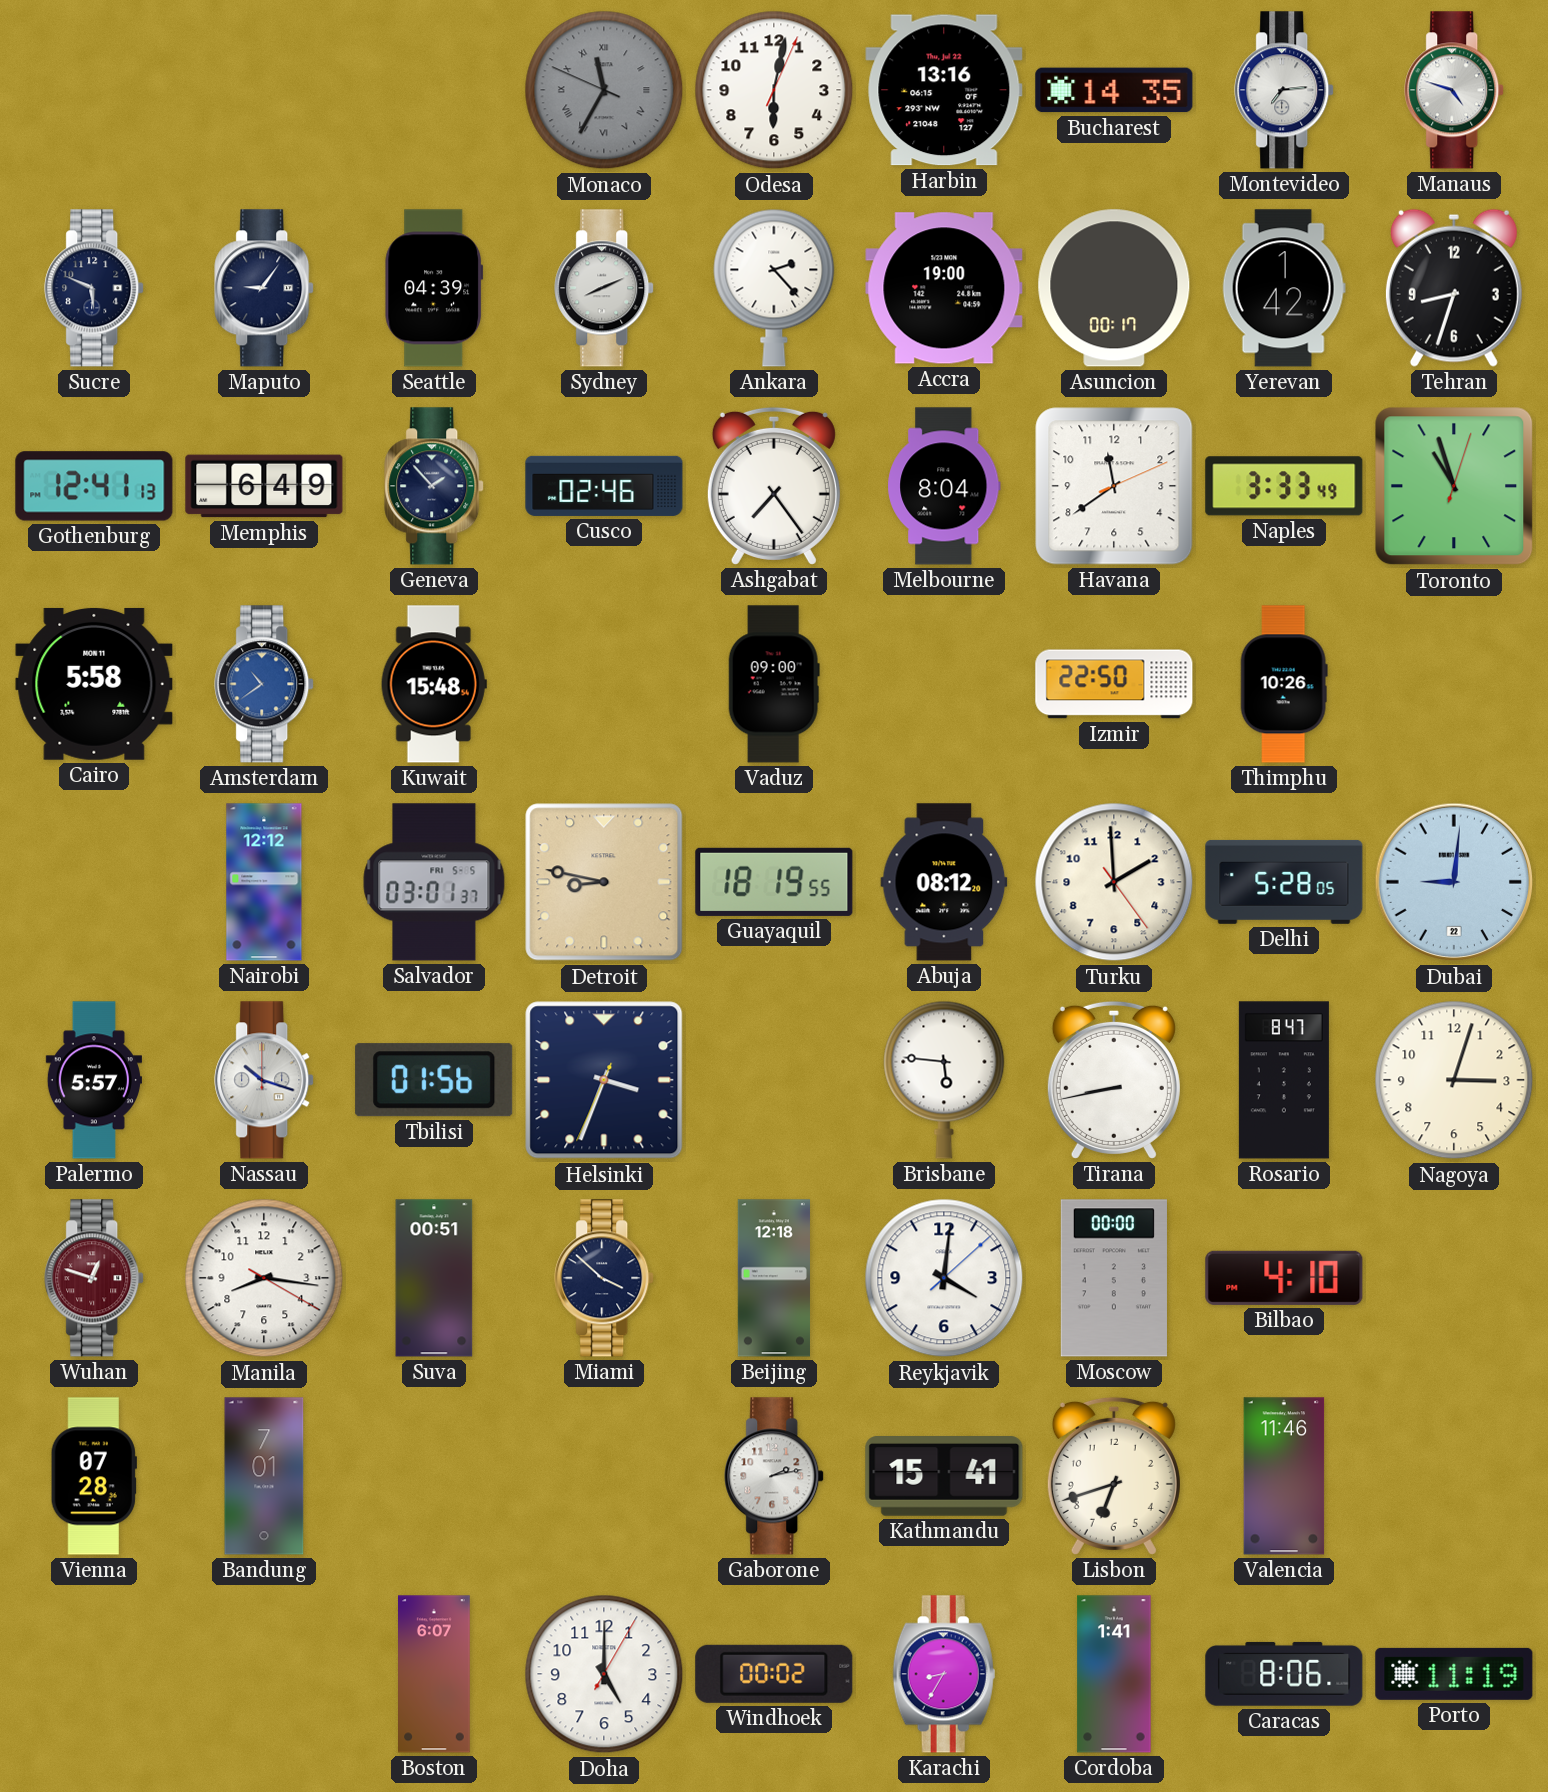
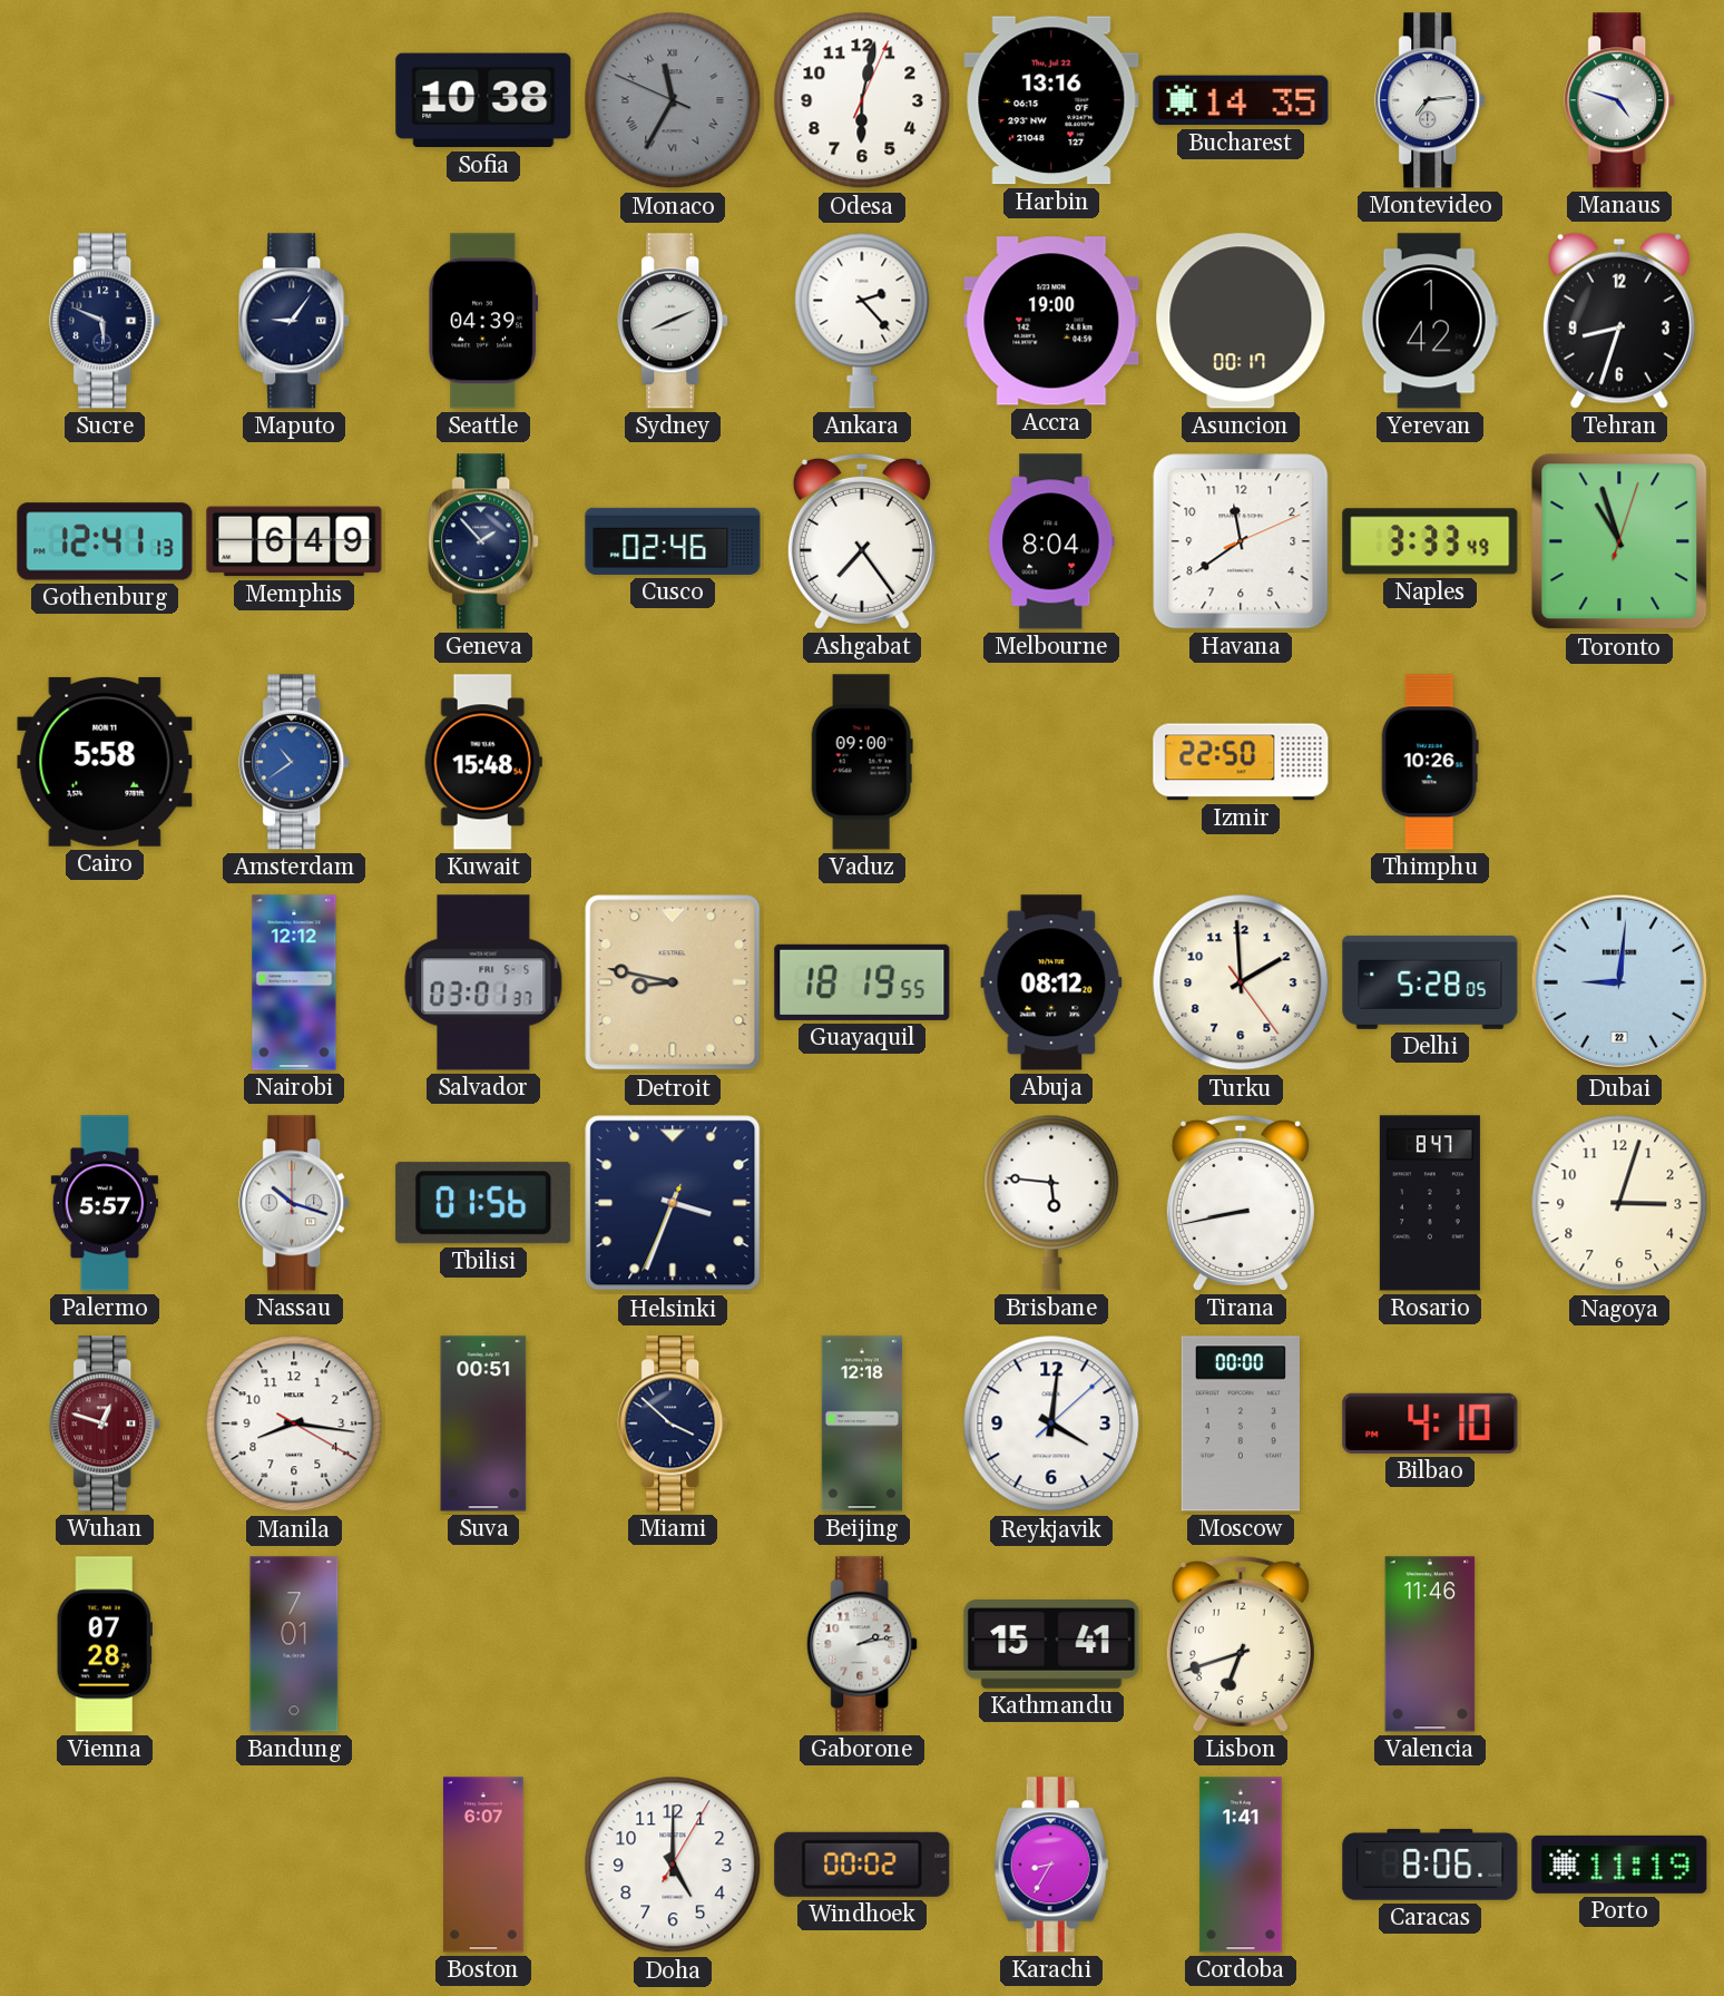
Sofia: none -> 10:38
